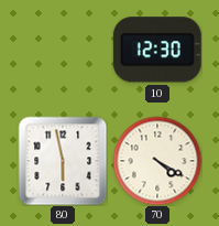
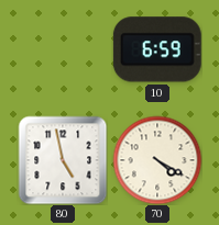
10: 12:30 -> 6:59
80: 5:58 -> 4:58
